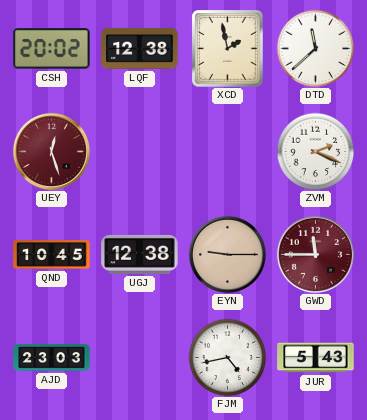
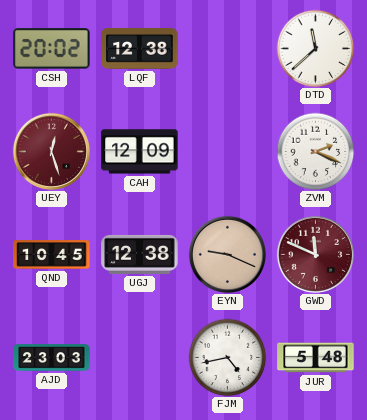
XCD: 1:58 -> none
CAH: none -> 12:09
EYN: 9:15 -> 9:19
GWD: 11:45 -> 11:49
JUR: 5:43 -> 5:48
